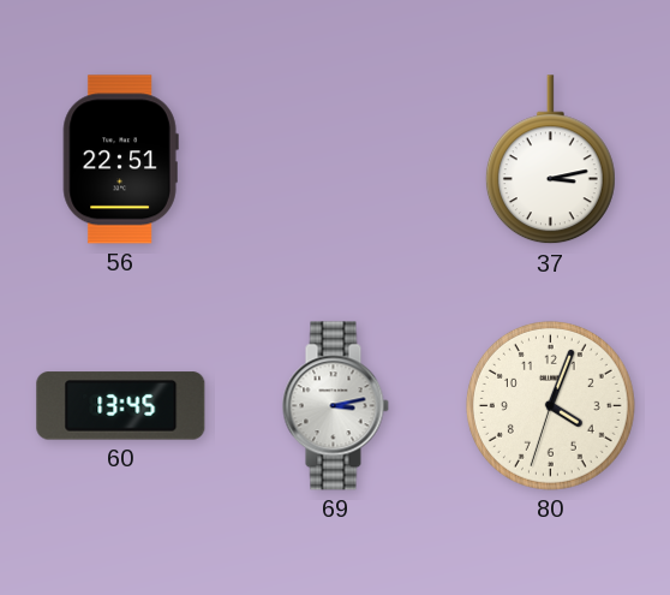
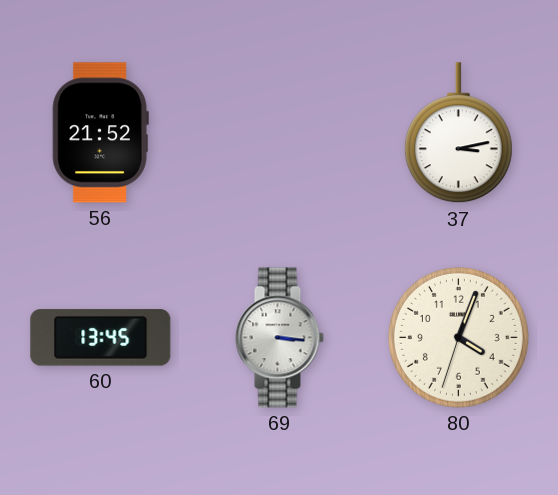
56: 22:51 -> 21:52
69: 3:13 -> 3:16
